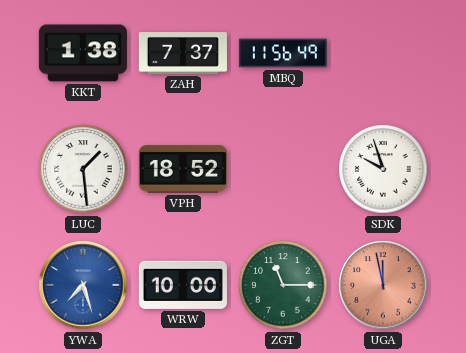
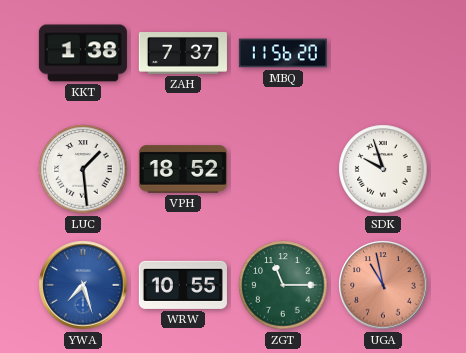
MBQ: 11:56:49 -> 11:56:20
WRW: 10:00 -> 10:55
UGA: 11:58 -> 10:58
